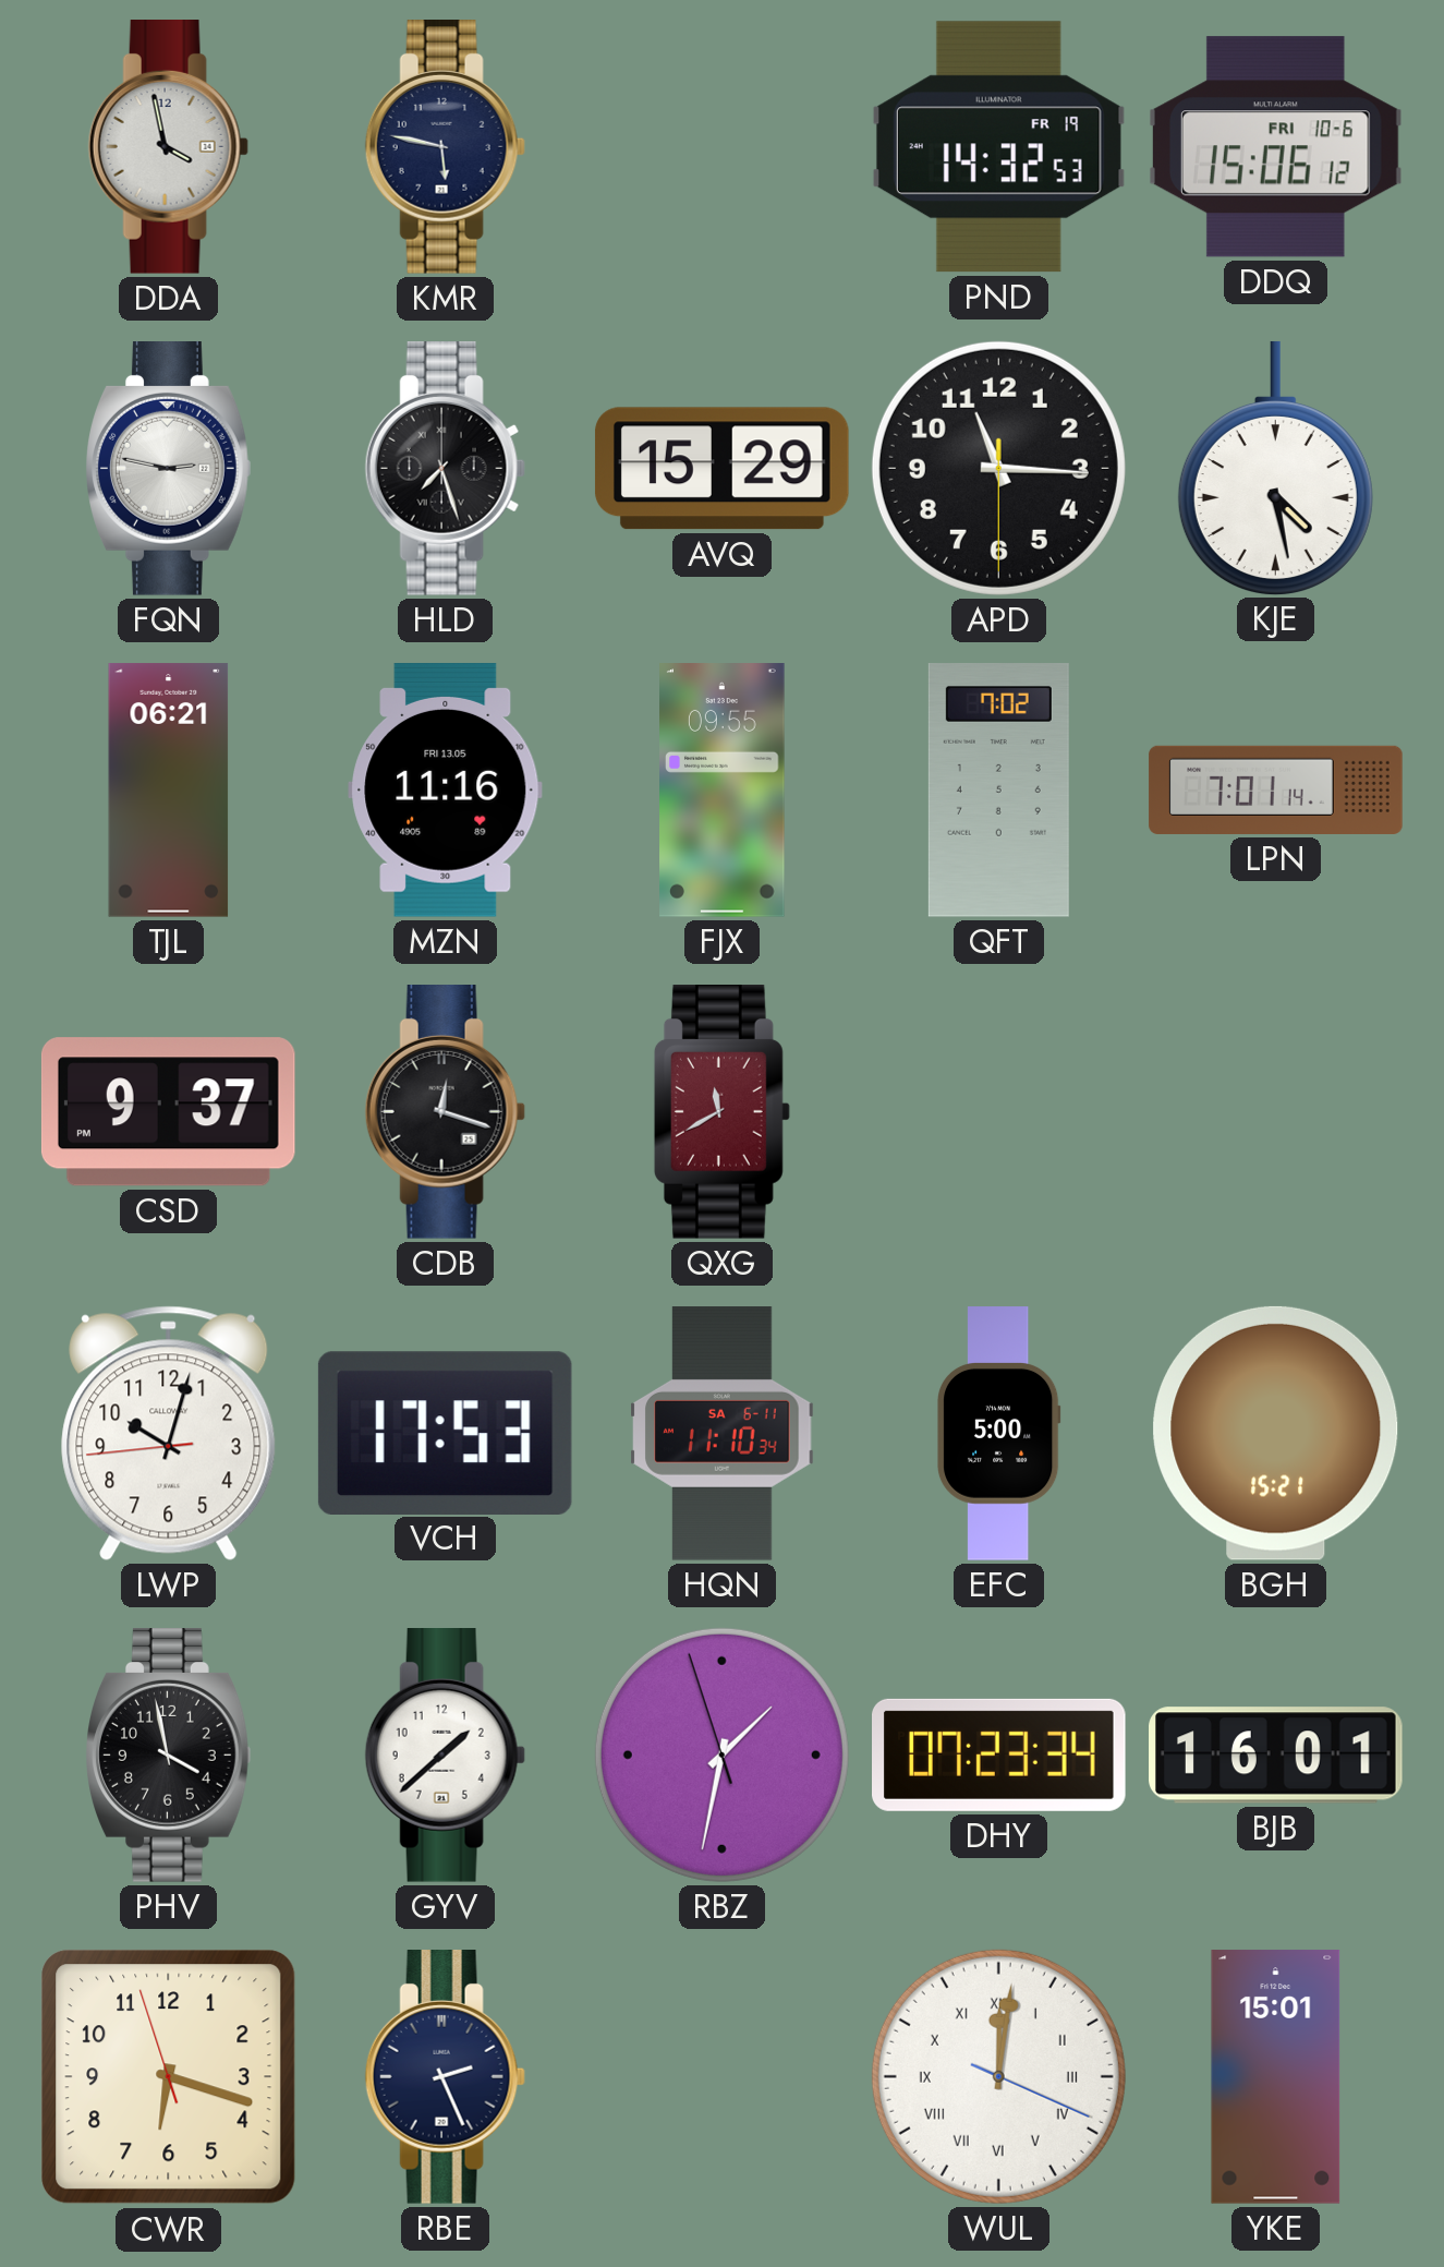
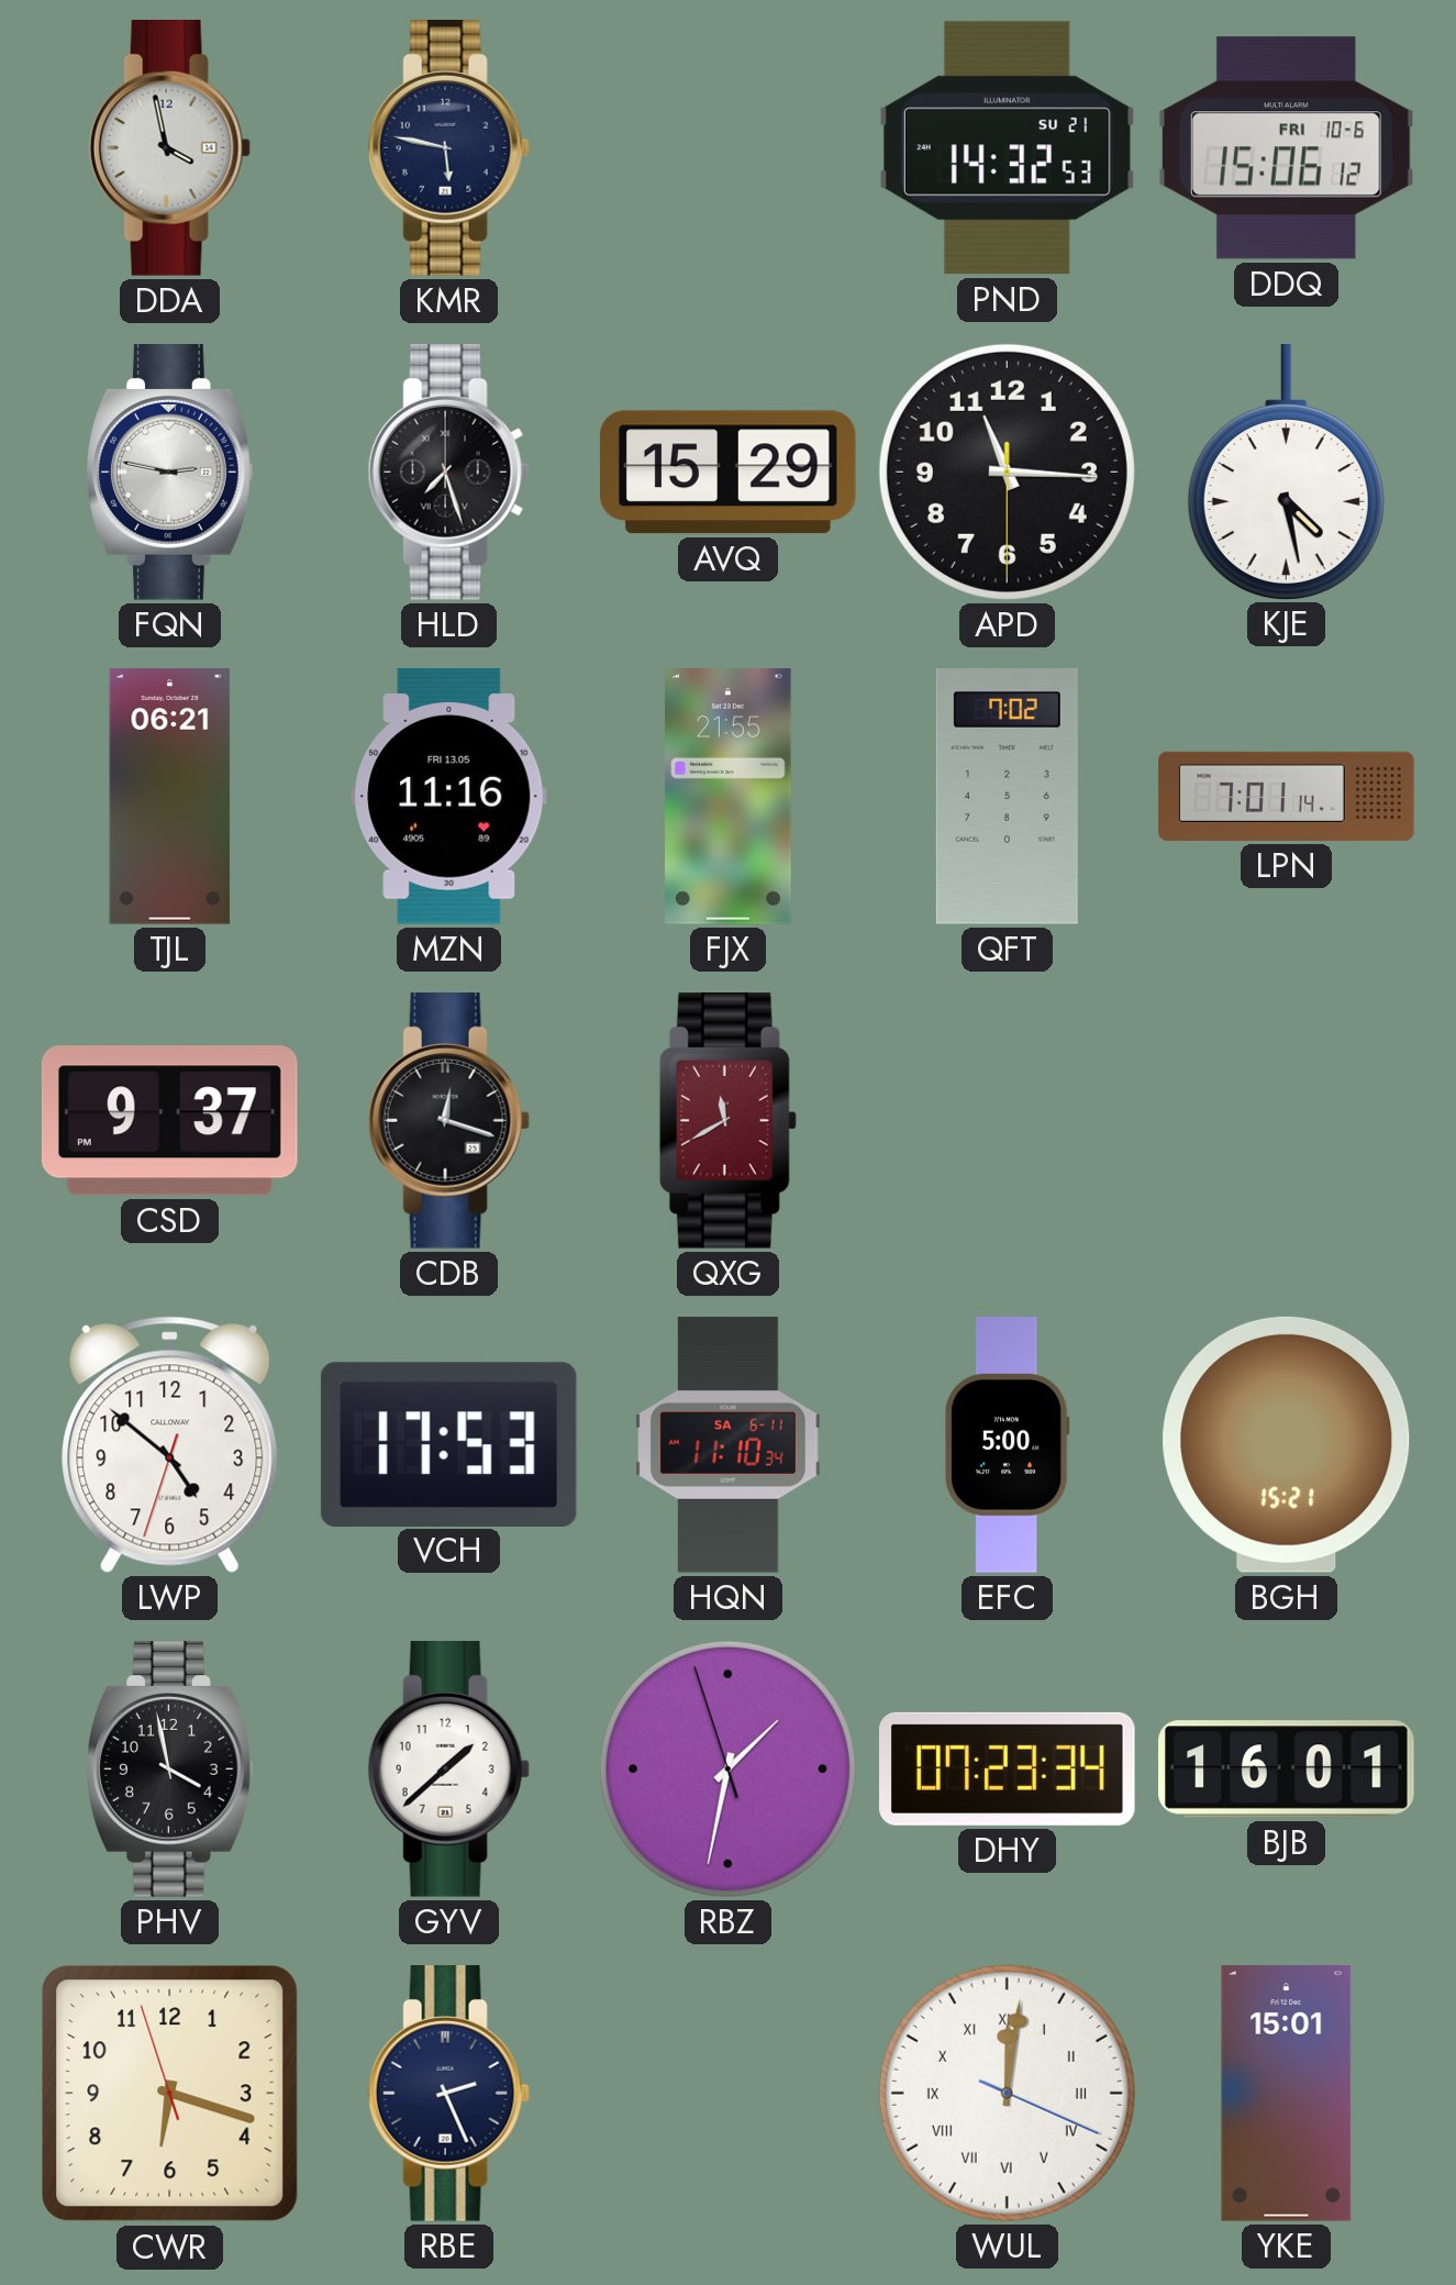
PND date: FR 19 -> SU 21
FJX: 09:55 -> 21:55
LWP: 10:02 -> 4:51
